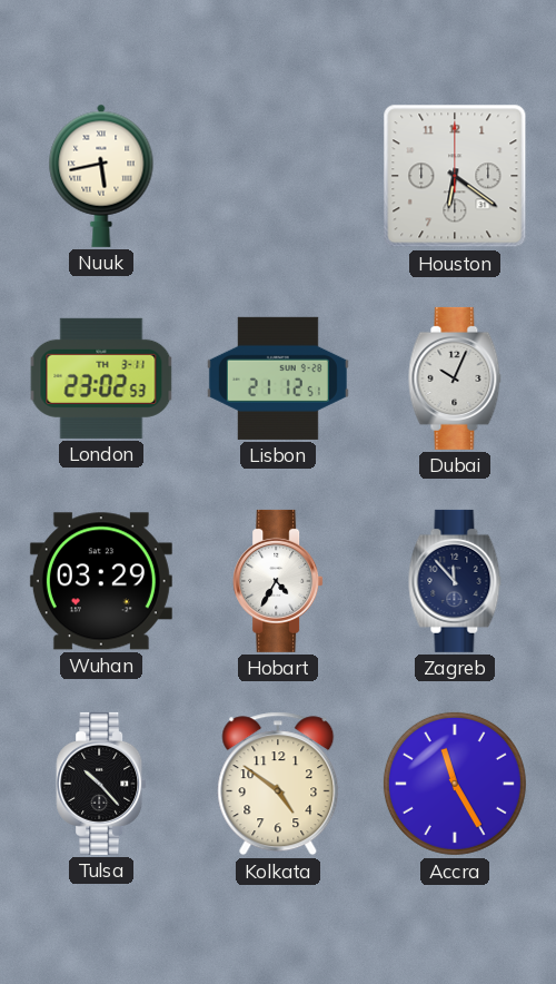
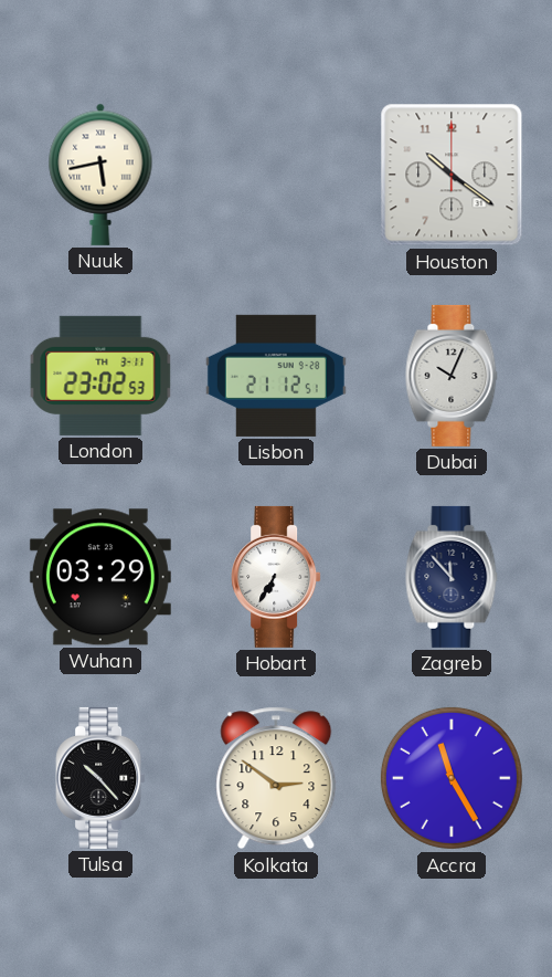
Houston: 6:21 -> 10:21
Hobart: 4:35 -> 6:35
Kolkata: 4:51 -> 2:51
